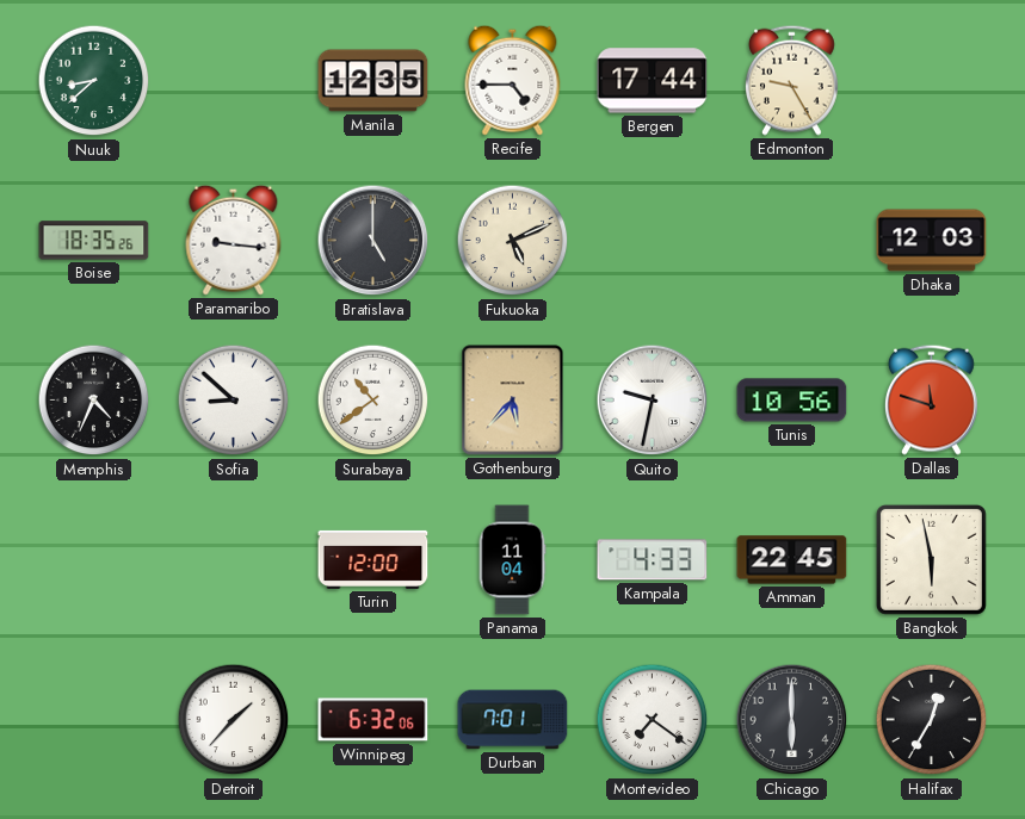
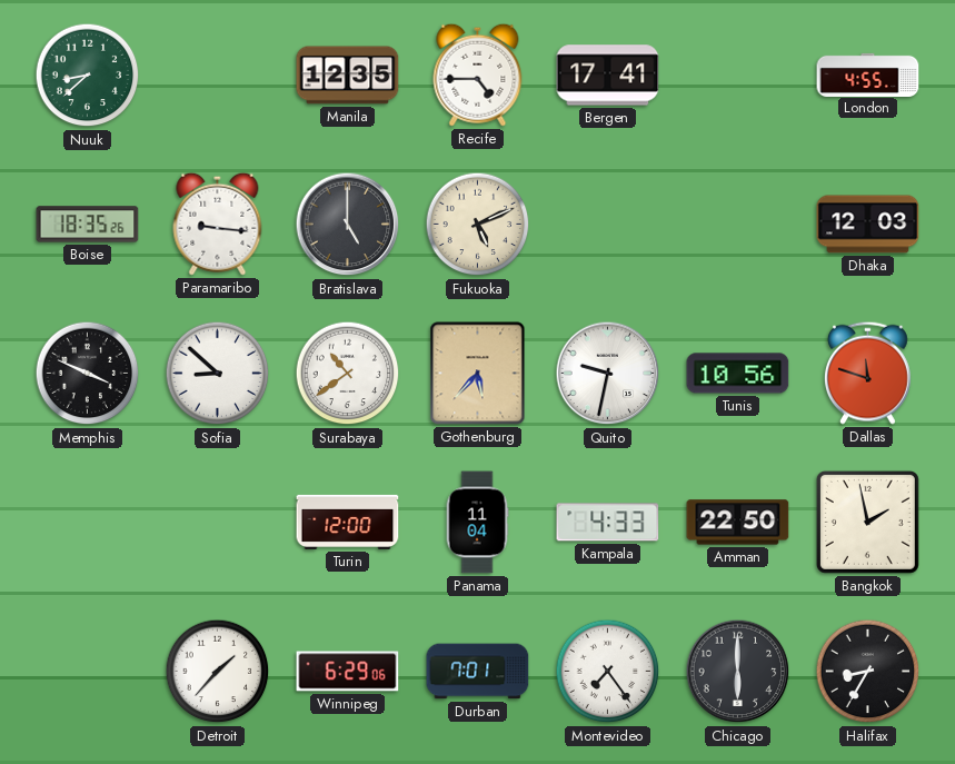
Bergen: 17:44 -> 17:41
Edmonton: 9:25 -> none
London: none -> 4:55
Memphis: 4:34 -> 3:49
Amman: 22:45 -> 22:50
Bangkok: 5:58 -> 1:58
Winnipeg: 6:32 -> 6:29
Montevideo: 7:21 -> 7:24
Halifax: 12:35 -> 8:35
